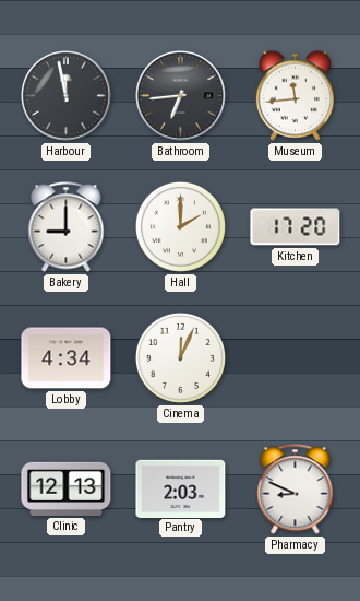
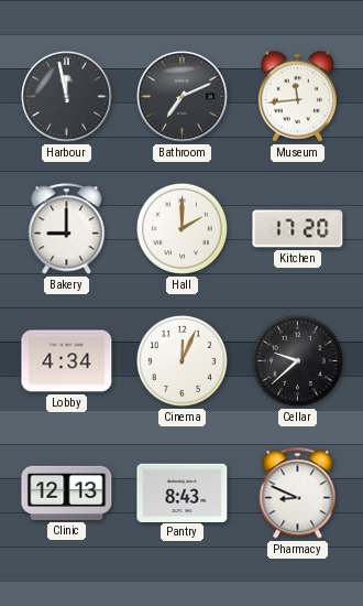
Bathroom: 6:44 -> 7:11
Cellar: none -> 9:38
Pantry: 2:03 -> 8:43
